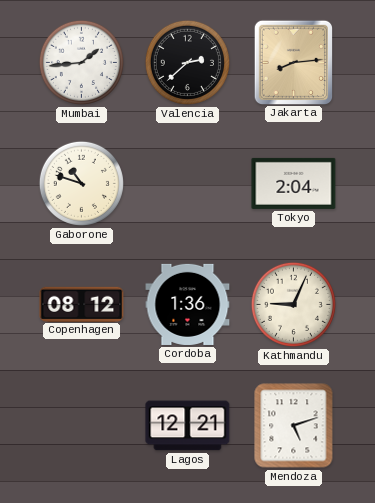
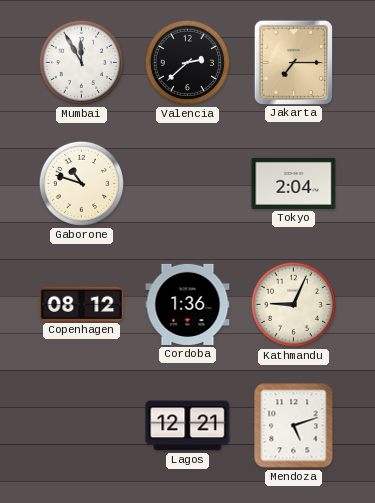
Mumbai: 1:44 -> 11:55
Jakarta: 8:14 -> 7:15
